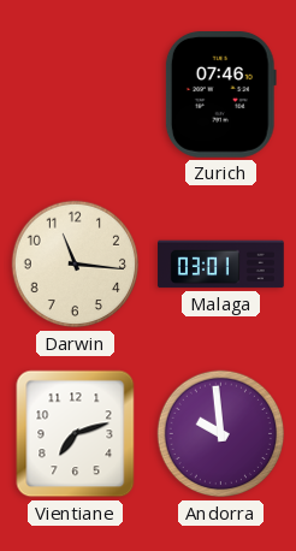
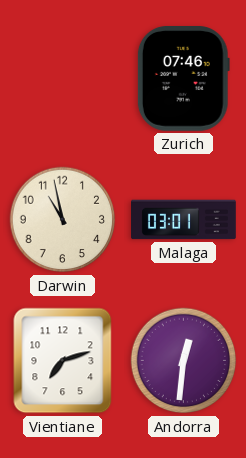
Darwin: 11:16 -> 10:58
Andorra: 9:59 -> 12:31
